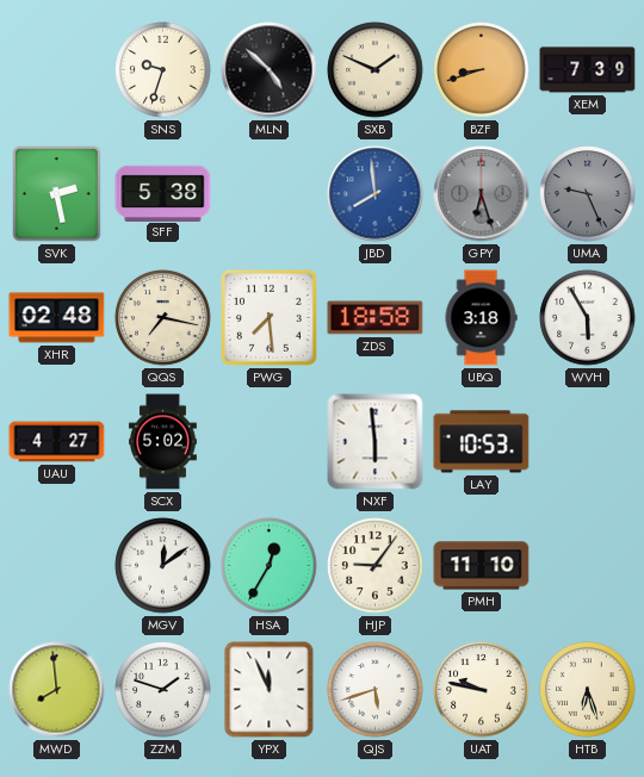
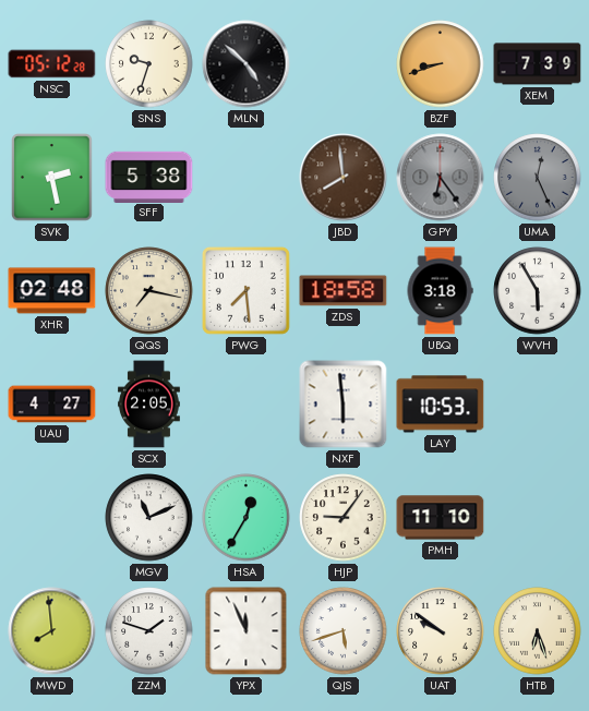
NSC: none -> 05:12
SXB: 1:49 -> none
JBD dial: blue -> brown
GPY: 6:27 -> 6:24
UMA: 9:26 -> 12:26
SCX: 5:02 -> 2:05
MGV: 12:09 -> 11:11
UAT: 9:47 -> 9:51
